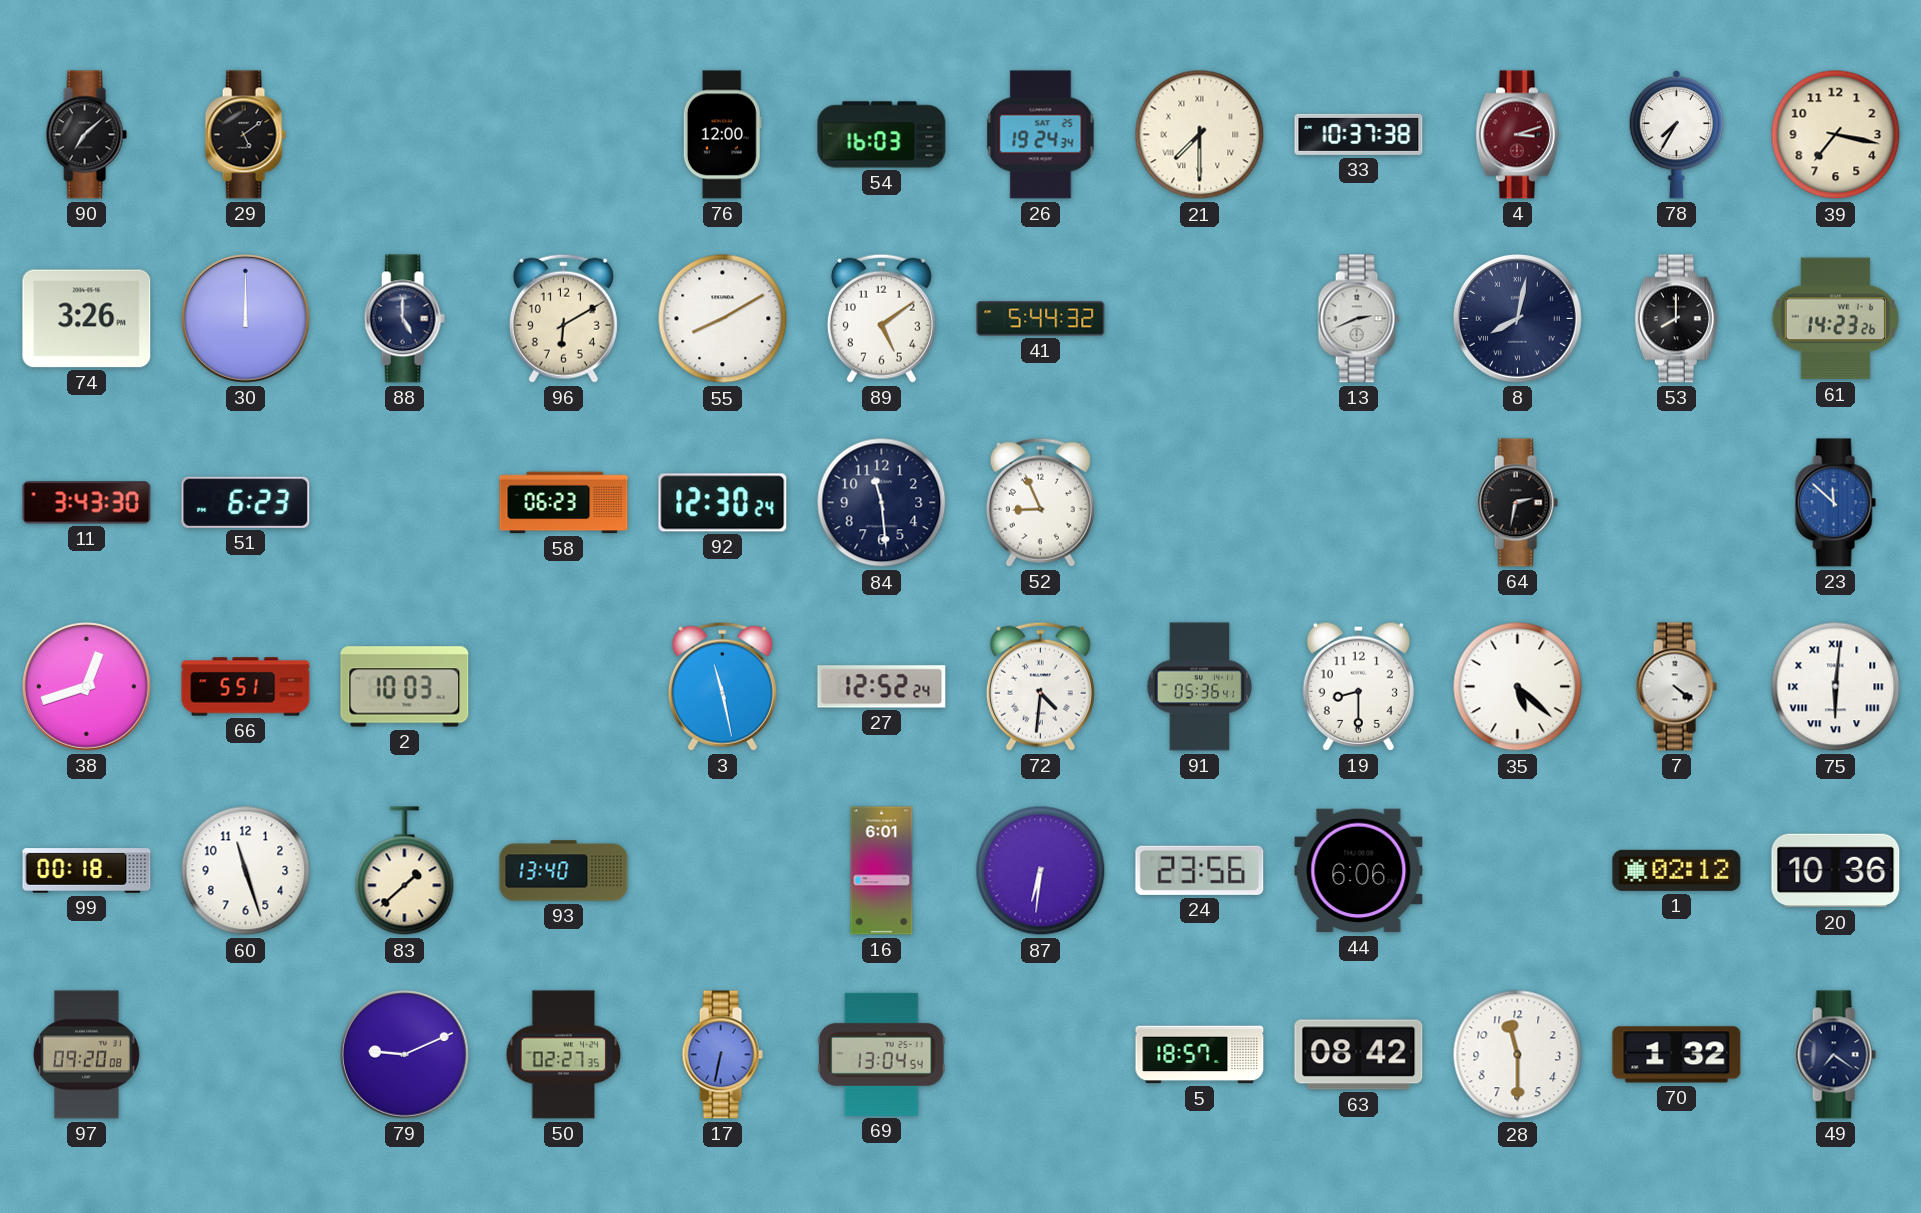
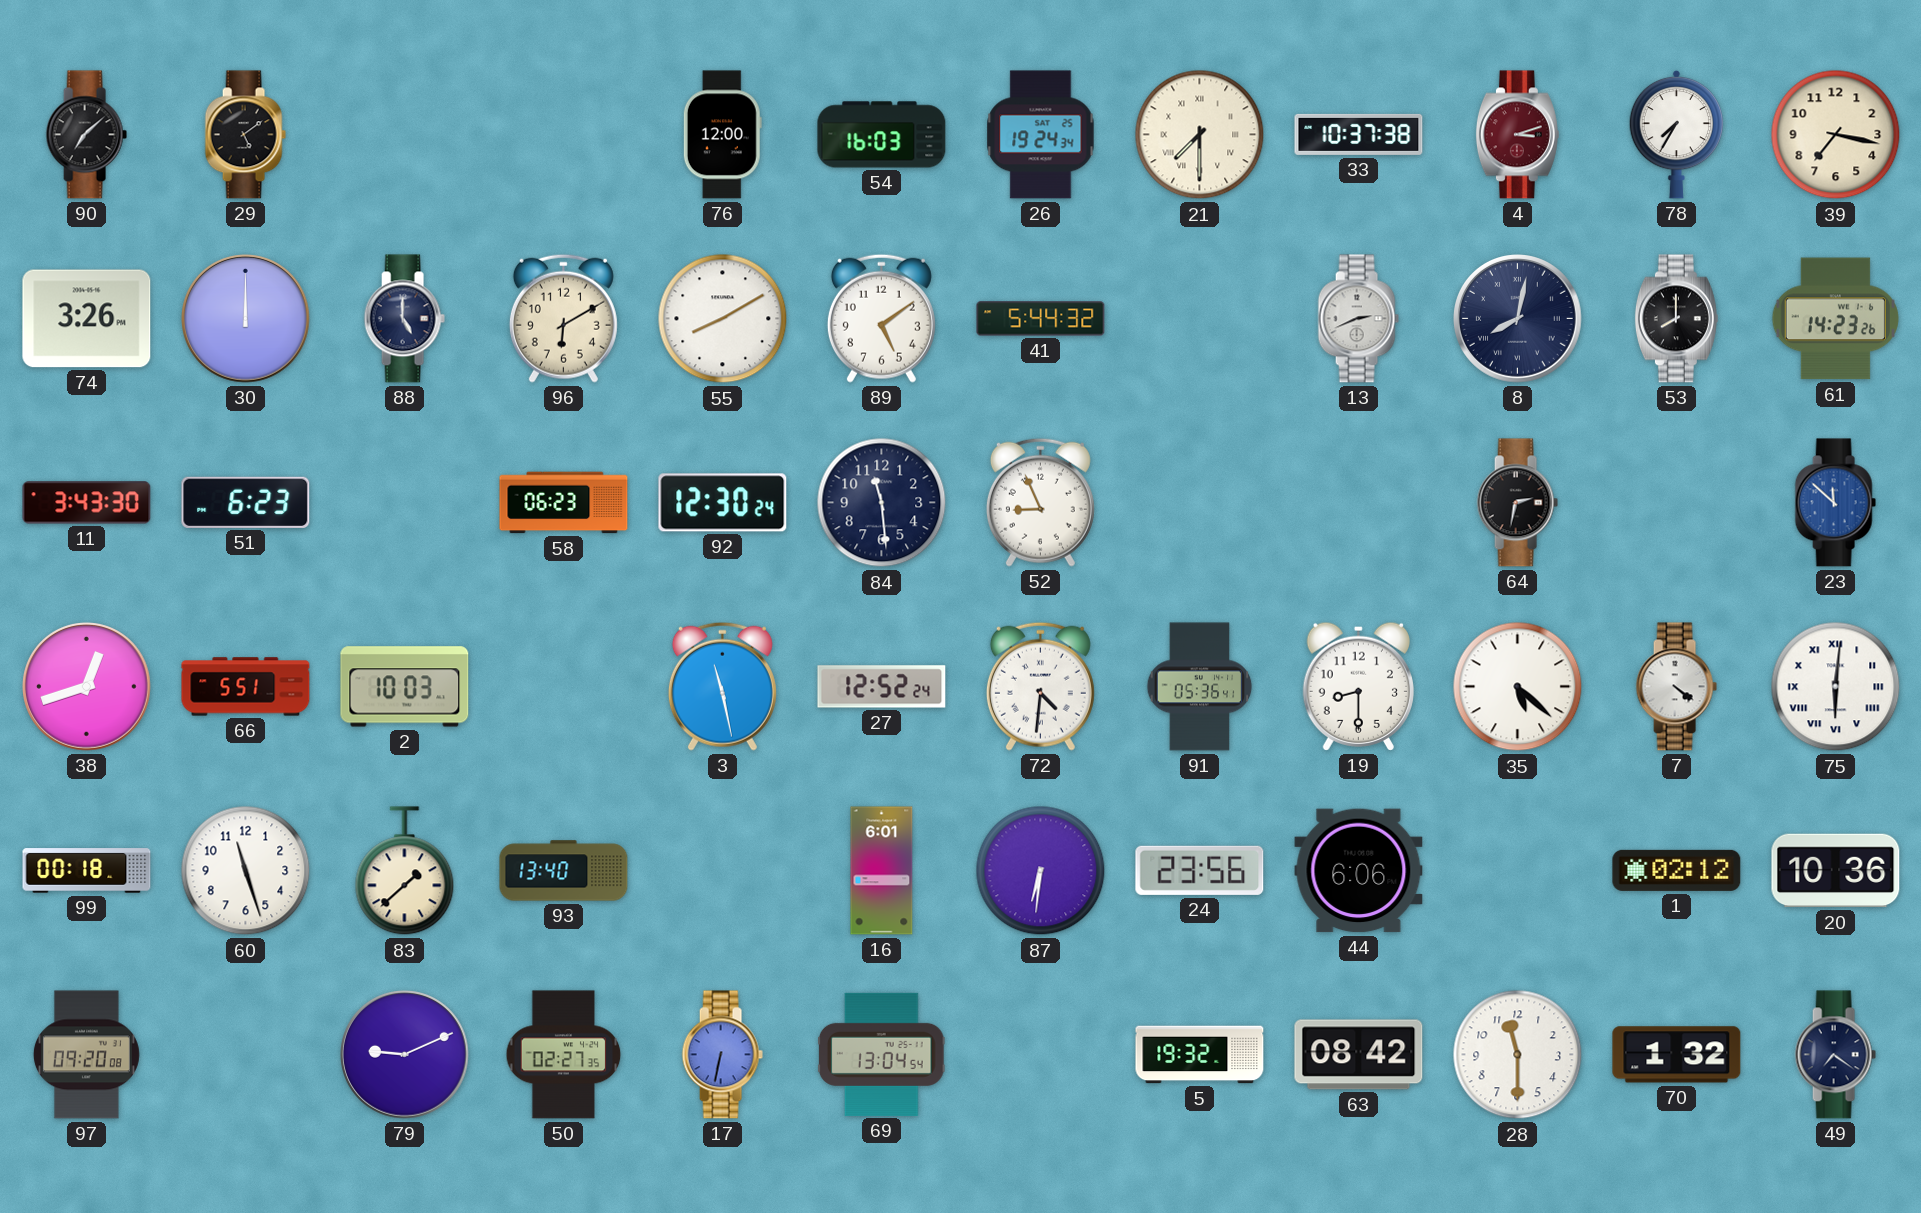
5: 18:57 -> 19:32
